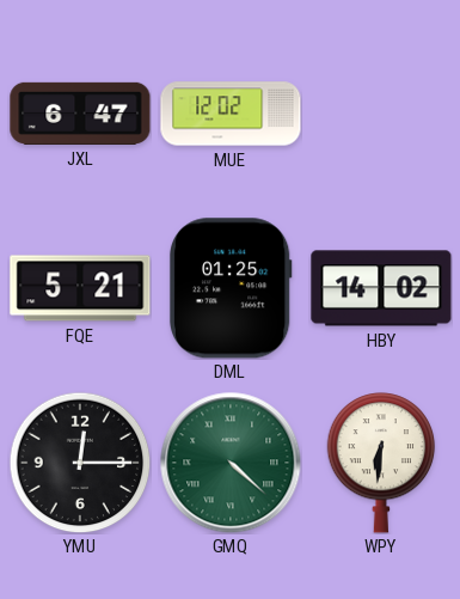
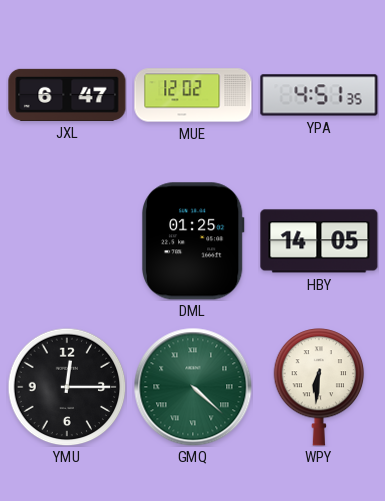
YPA: none -> 4:51
FQE: 5:21 -> none
HBY: 14:02 -> 14:05
